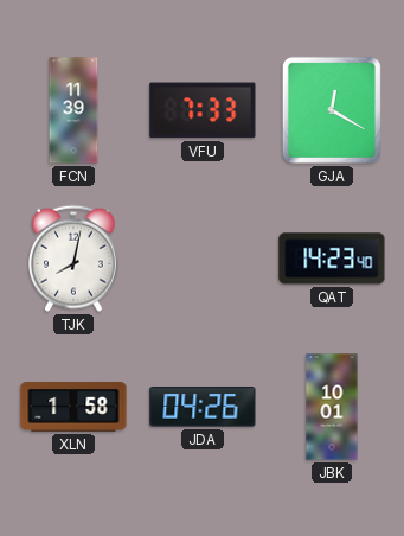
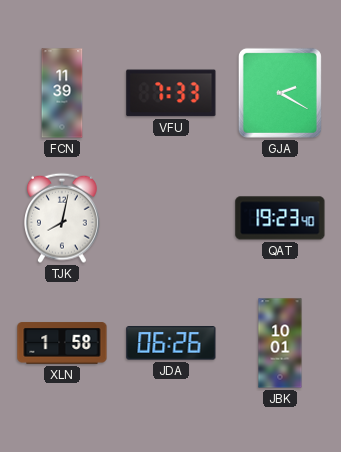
GJA: 12:20 -> 2:20
QAT: 14:23 -> 19:23
JDA: 04:26 -> 06:26
